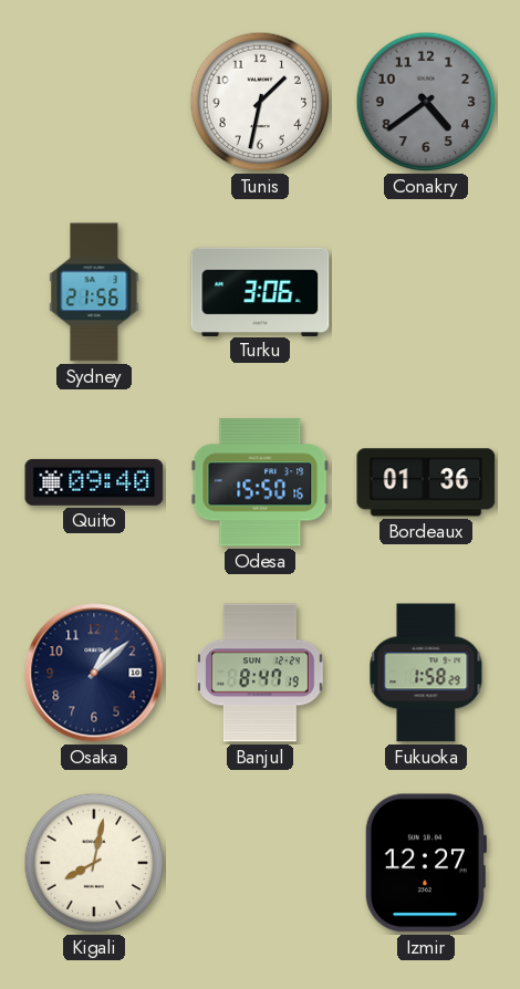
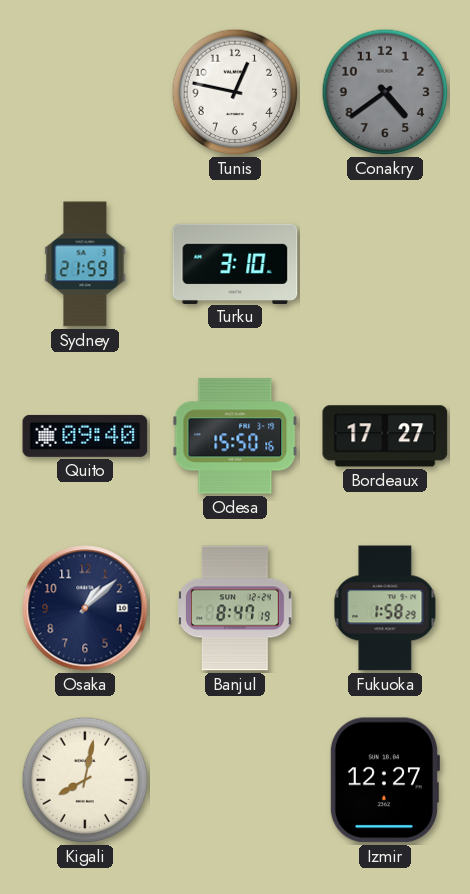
Tunis: 1:32 -> 12:47
Sydney: 21:56 -> 21:59
Turku: 3:06 -> 3:10
Bordeaux: 01:36 -> 17:27
